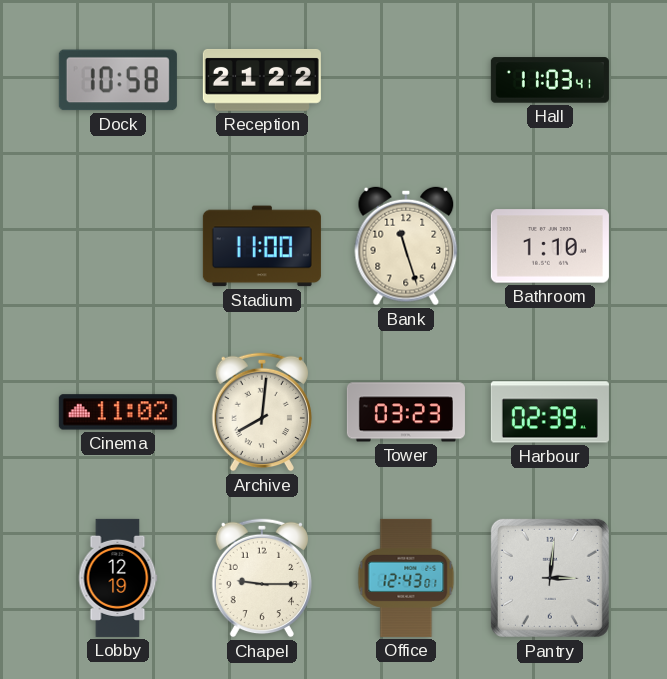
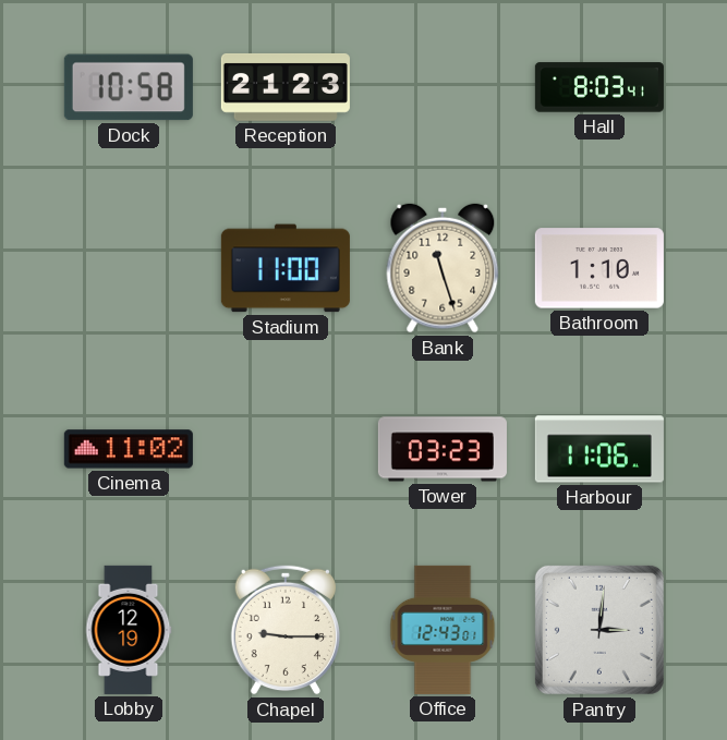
Reception: 21:22 -> 21:23
Hall: 11:03 -> 8:03
Archive: 8:01 -> none
Harbour: 02:39 -> 11:06
